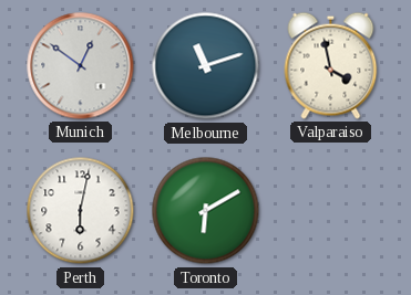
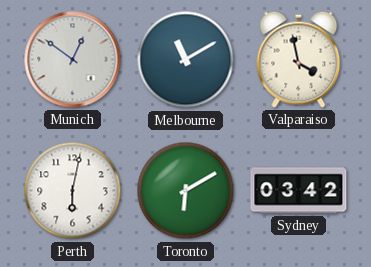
Melbourne: 11:12 -> 11:10
Sydney: none -> 03:42
